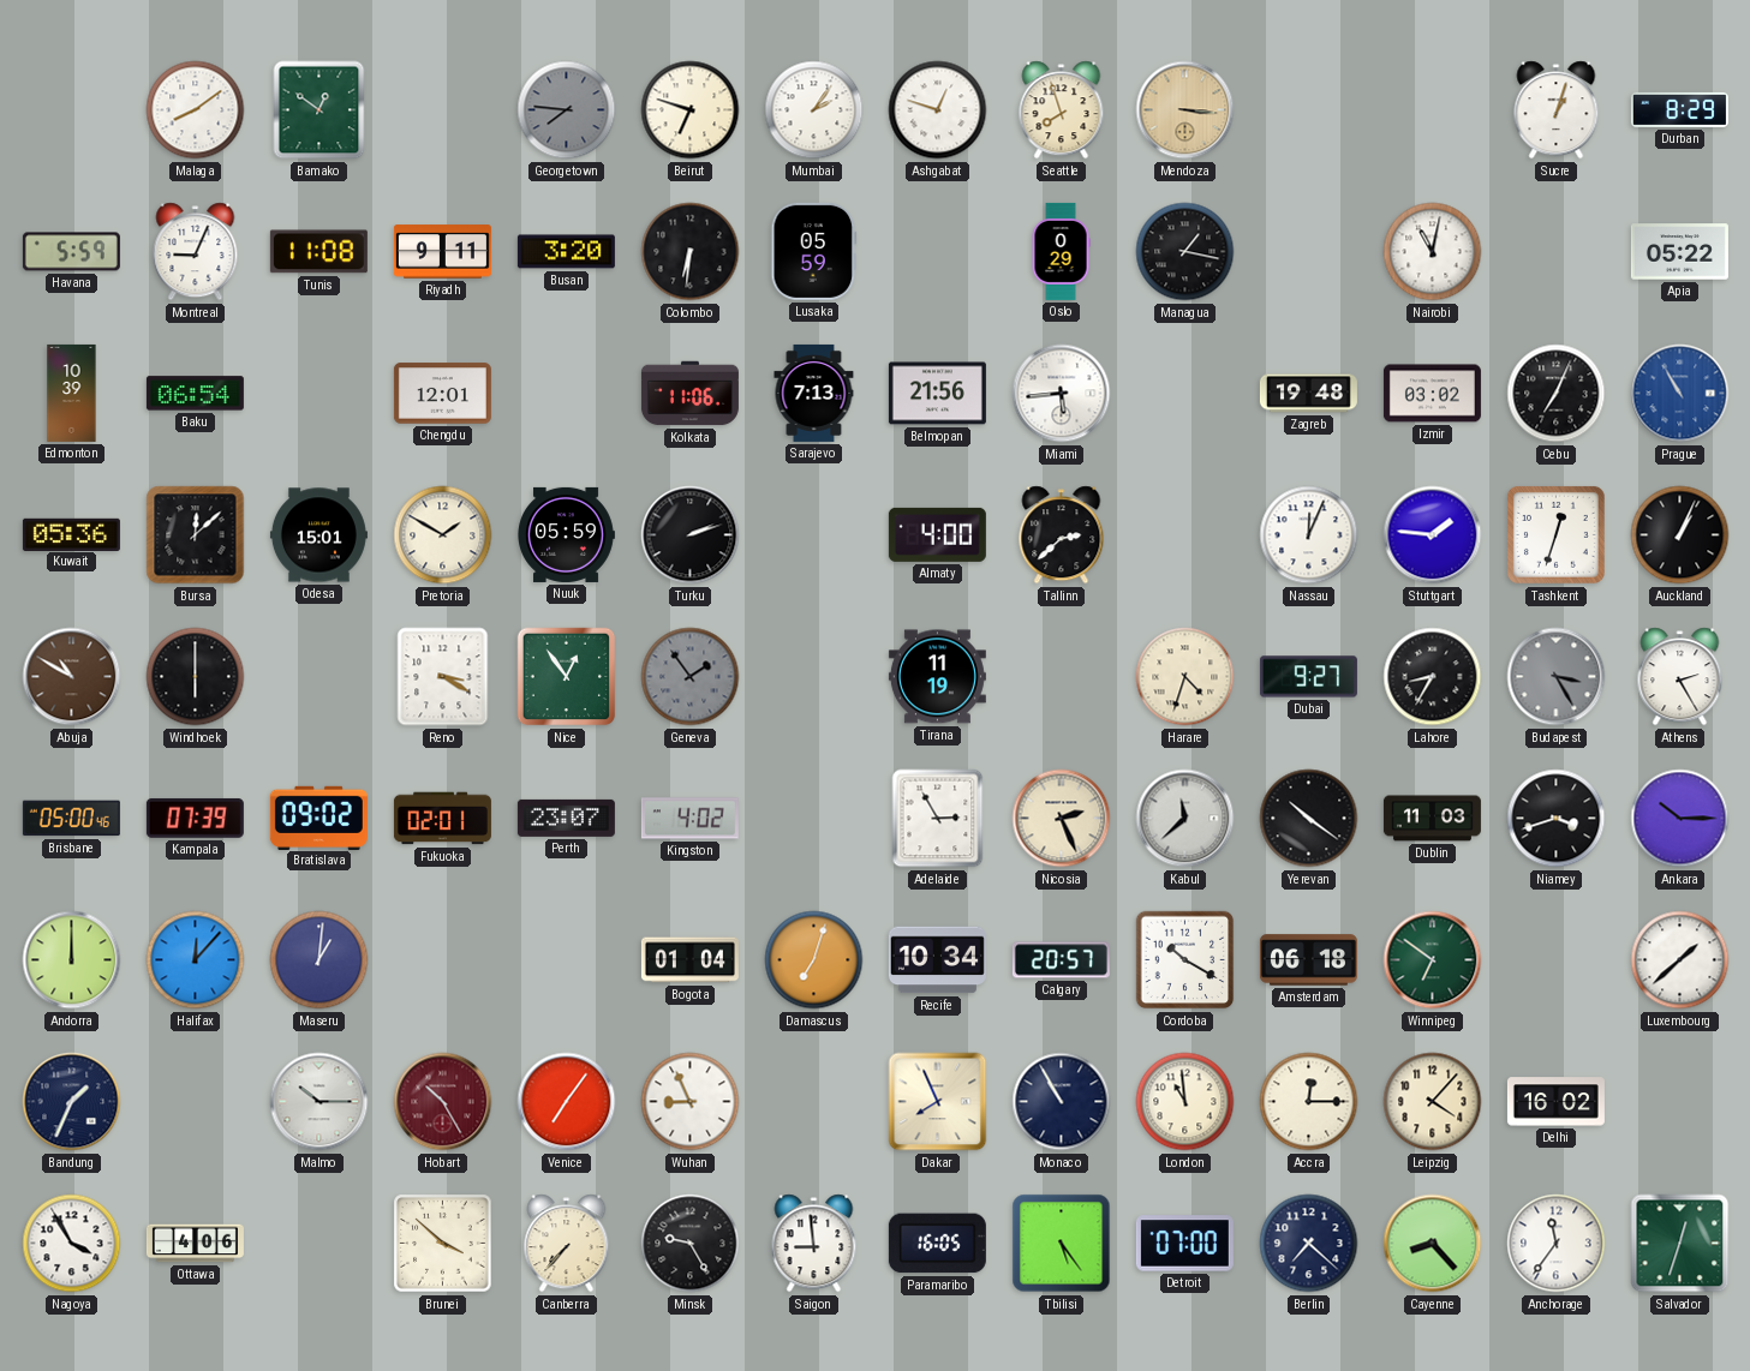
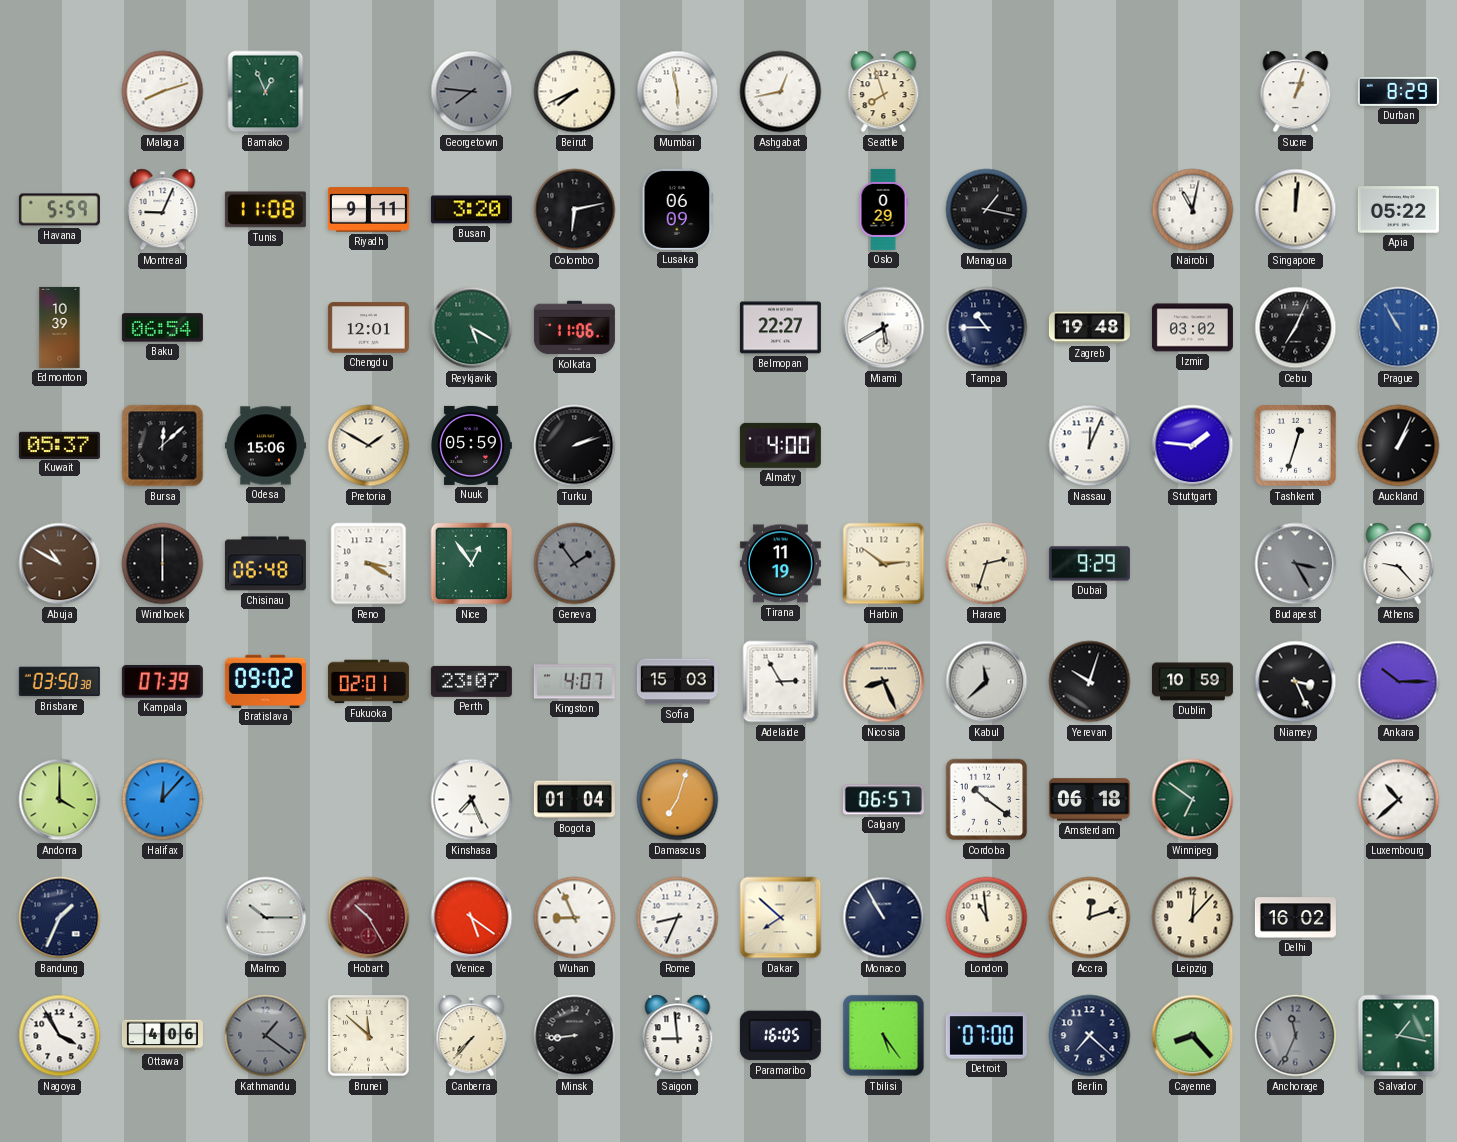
Malaga: 8:09 -> 8:12
Bamako: 12:51 -> 12:56
Beirut: 6:48 -> 7:41
Mumbai: 2:06 -> 5:58
Ashgabat: 12:48 -> 12:43
Mendoza: 3:16 -> none
Colombo: 6:31 -> 6:13
Lusaka: 05:59 -> 06:09
Singapore: none -> 12:01
Reykjavik: none -> 5:20
Sarajevo: 7:13 -> none
Belmopan: 21:56 -> 22:27
Miami: 5:44 -> 5:40
Tampa: none -> 10:45
Kuwait: 05:36 -> 05:37
Odesa: 15:01 -> 15:06
Tallinn: 2:38 -> none
Chisinau: none -> 06:48
Harbin: none -> 2:51
Harare: 4:33 -> 2:33
Dubai: 9:27 -> 9:29
Lahore: 8:35 -> none
Athens: 2:25 -> 9:23
Brisbane: 05:00 -> 03:50
Kingston: 4:02 -> 4:07
Sofia: none -> 15:03
Nicosia: 2:26 -> 8:26
Yerevan: 10:21 -> 10:03
Dublin: 11:03 -> 10:59
Niamey: 3:42 -> 3:26
Andorra: 12:00 -> 4:00
Maseru: 1:01 -> none
Kinshasa: none -> 7:26
Recife: 10:34 -> none
Calgary: 20:57 -> 06:57
Cordoba: 10:20 -> 10:21
Luxembourg: 1:38 -> 10:38
Venice: 7:06 -> 5:21
Rome: none -> 8:34
Dakar: 7:56 -> 7:52
Accra: 12:15 -> 12:12
Leipzig: 4:07 -> 12:07
Kathmandu: none -> 1:21
Brunei: 3:52 -> 11:52
Minsk: 9:25 -> 8:44
Anchorage: 11:36 -> 11:34
Anchorage dial: white -> grey
Salvador: 12:33 -> 1:17
